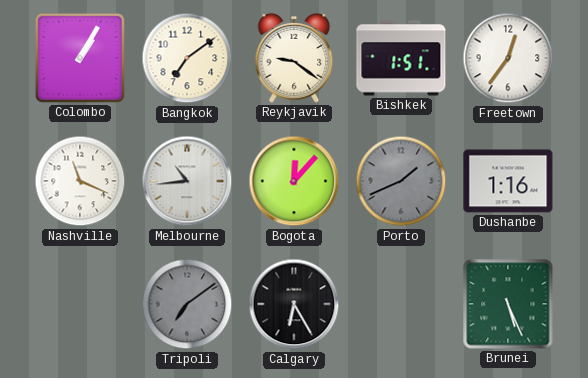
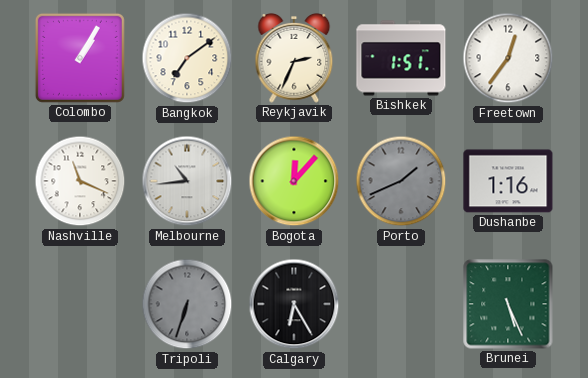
Reykjavik: 9:21 -> 2:34
Tripoli: 7:09 -> 6:33
